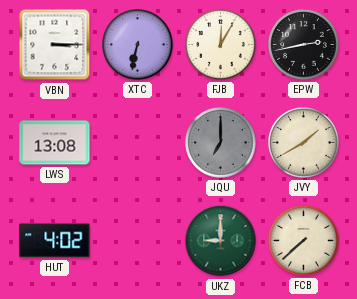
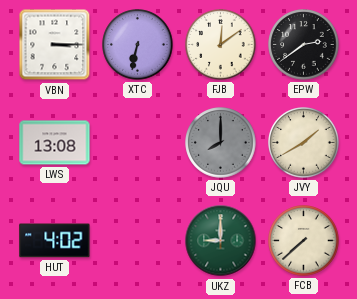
FJB: 12:05 -> 12:09
EPW: 2:43 -> 2:39
JQU: 7:00 -> 8:00
